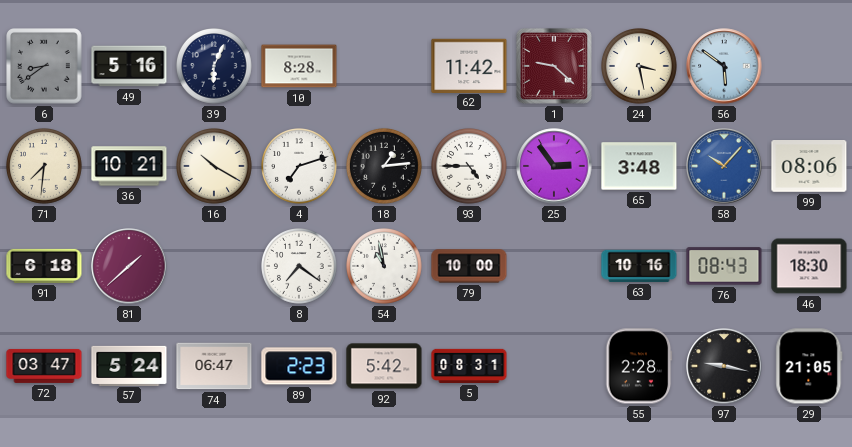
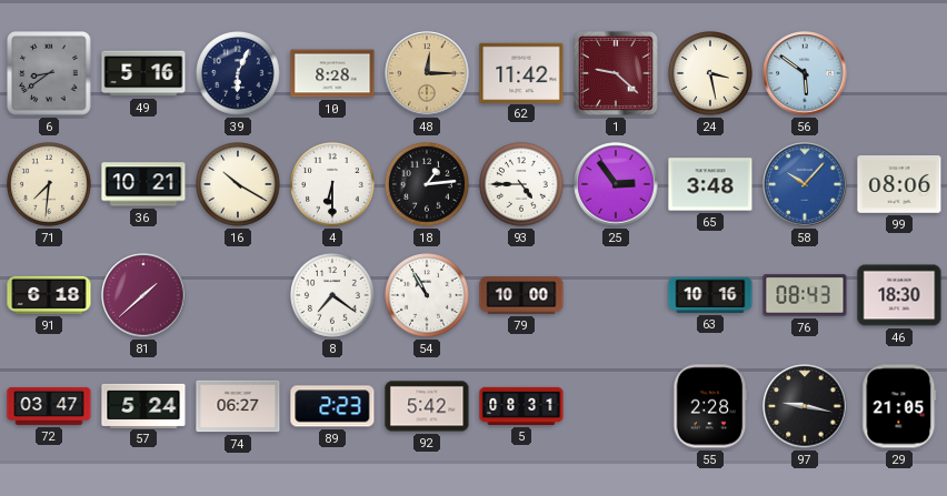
48: none -> 12:15
4: 7:12 -> 6:30
54: 10:58 -> 10:55
74: 06:47 -> 06:27
